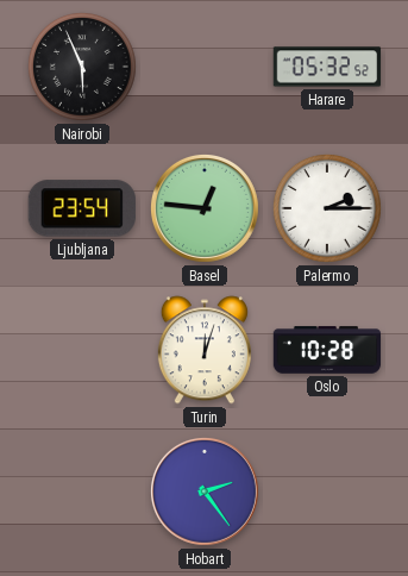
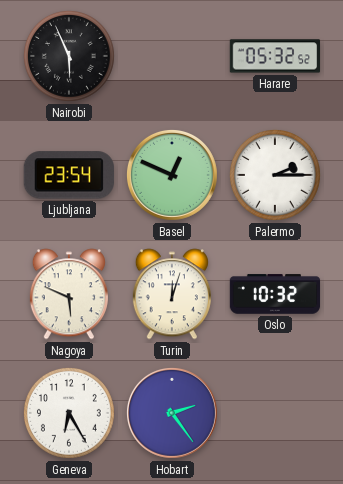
Basel: 12:46 -> 12:49
Nagoya: none -> 5:49
Oslo: 10:28 -> 10:32
Geneva: none -> 6:25
